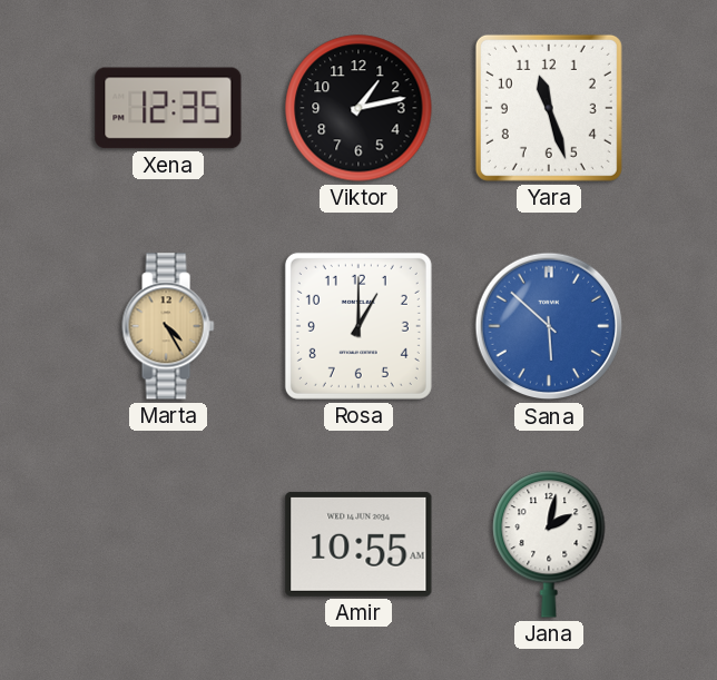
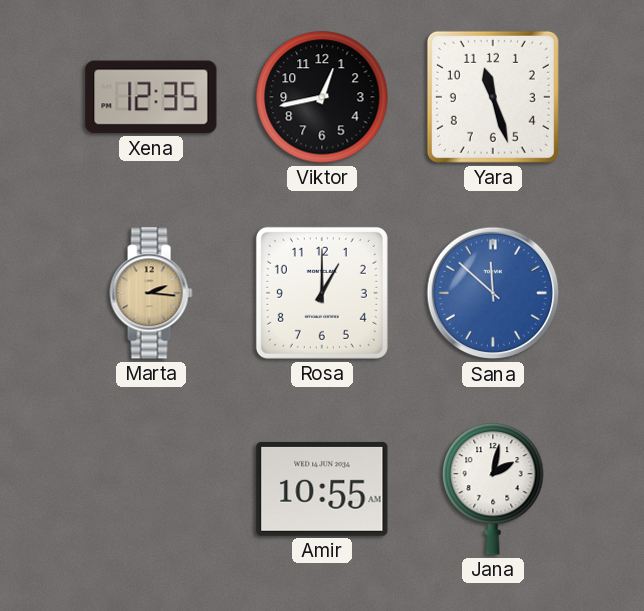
Viktor: 1:13 -> 12:43
Marta: 4:25 -> 2:16
Sana: 5:52 -> 11:52
